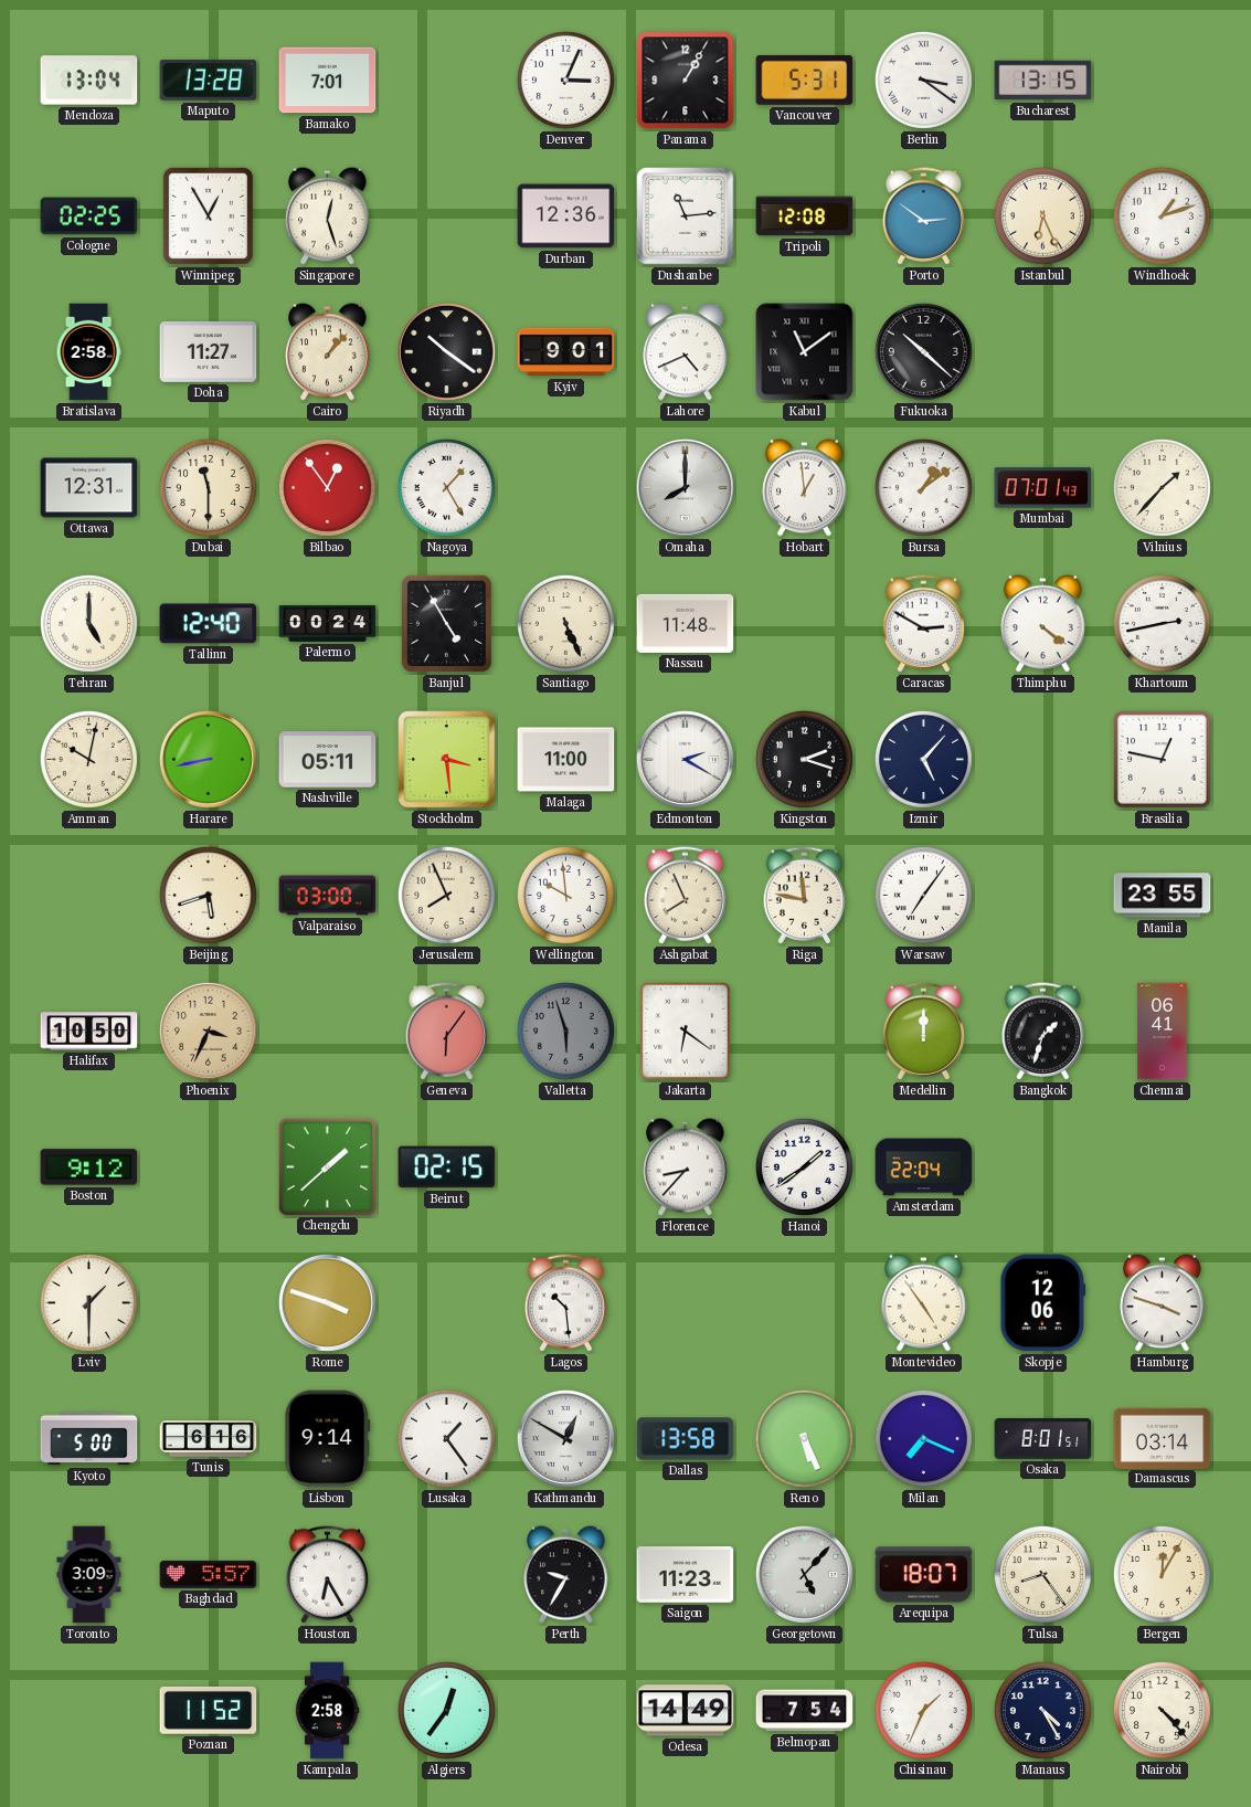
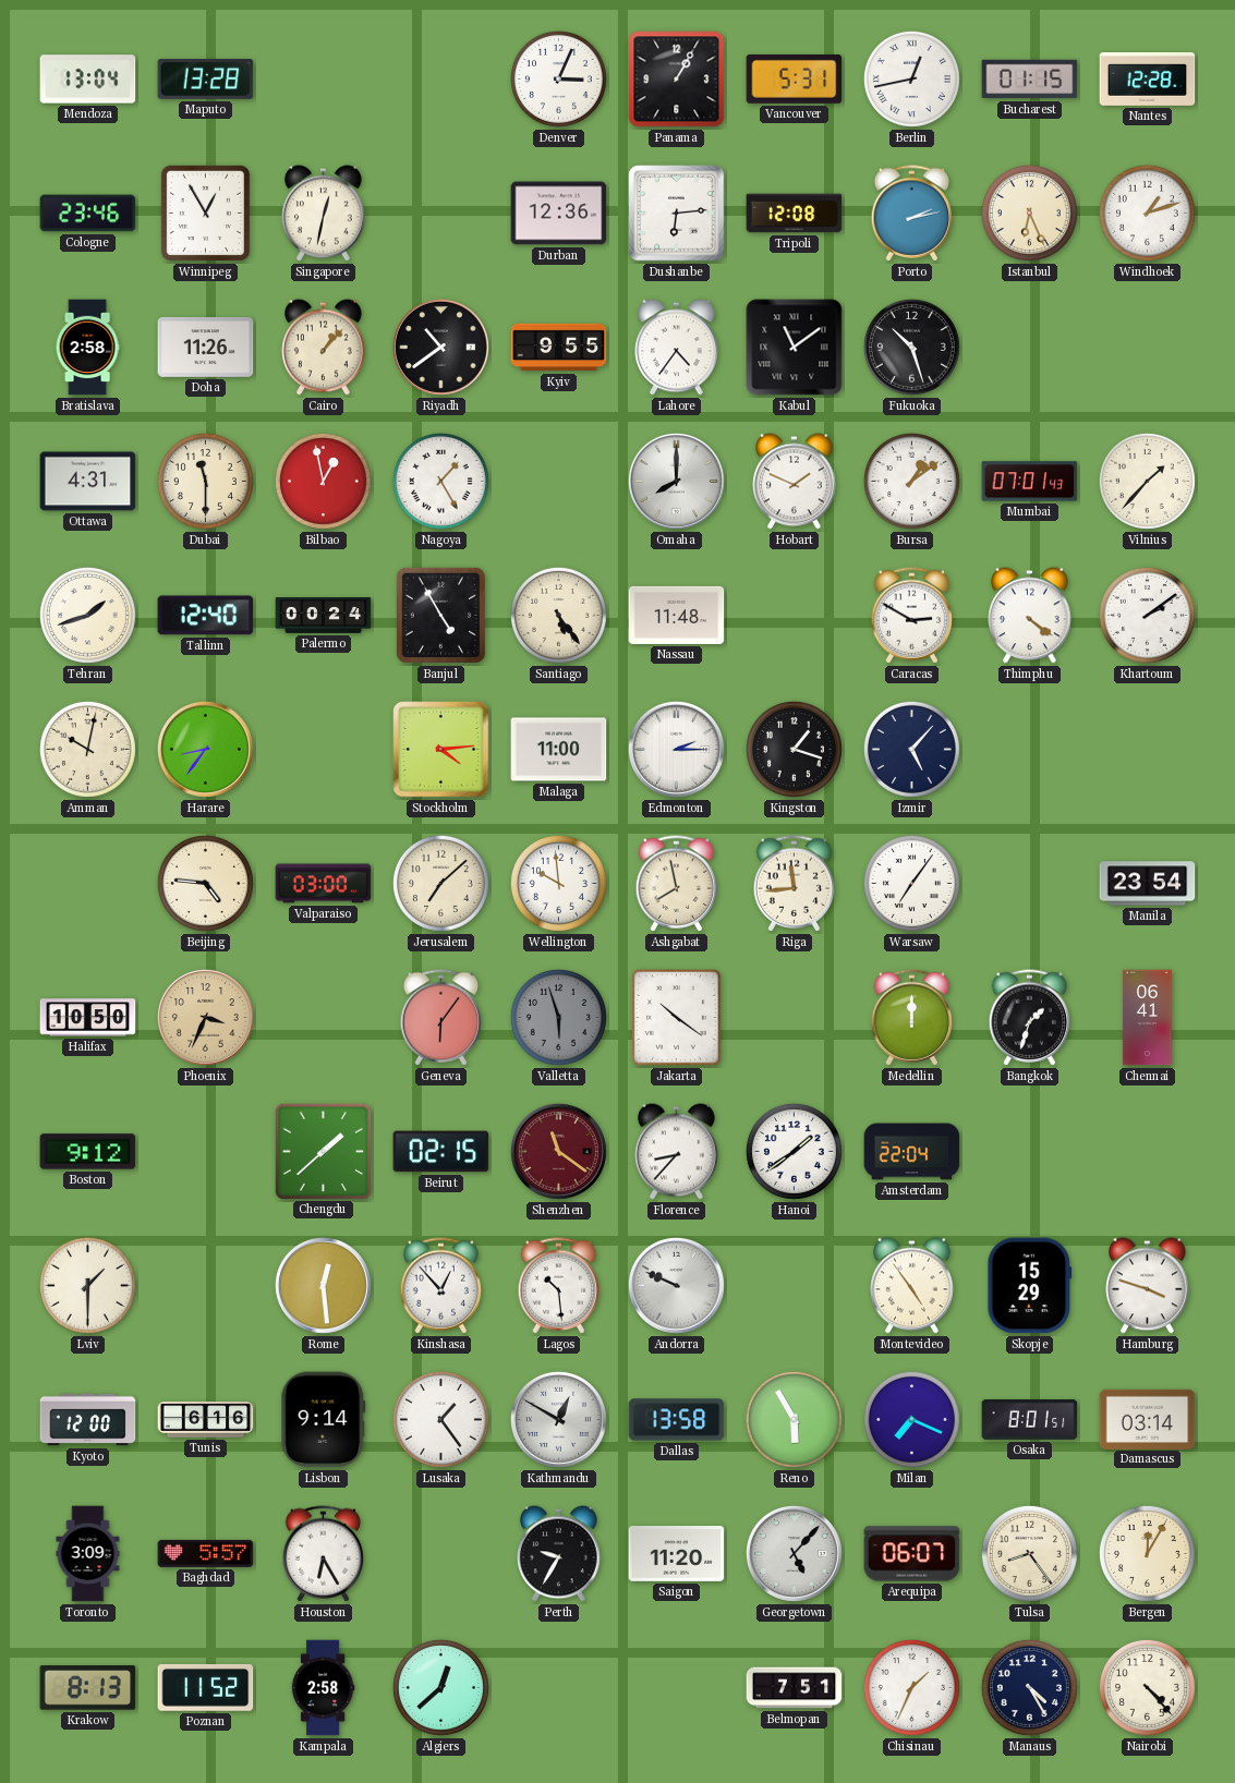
Bamako: 7:01 -> none
Berlin: 3:21 -> 12:43
Bucharest: 13:15 -> 01:15
Nantes: none -> 12:28
Cologne: 02:25 -> 23:46
Singapore: 12:27 -> 12:32
Dushanbe: 11:14 -> 6:14
Porto: 2:51 -> 2:13
Doha: 11:27 -> 11:26
Riyadh: 10:21 -> 10:39
Kyiv: 9:01 -> 9:55
Lahore: 4:41 -> 4:36
Fukuoka: 10:22 -> 10:27
Ottawa: 12:31 -> 4:31
Bilbao: 12:54 -> 12:58
Hobart: 12:59 -> 1:49
Tehran: 5:00 -> 1:42
Santiago: 5:26 -> 5:24
Khartoum: 2:43 -> 2:09
Harare: 8:43 -> 8:36
Nashville: 05:11 -> none
Stockholm: 3:29 -> 4:14
Edmonton: 2:20 -> 2:15
Kingston: 2:18 -> 1:18
Brasilia: 12:47 -> none
Beijing: 5:42 -> 4:46
Jerusalem: 7:56 -> 7:08
Ashgabat: 7:56 -> 7:58
Riga: 11:47 -> 11:44
Manila: 23:55 -> 23:54
Jakarta: 6:21 -> 10:21
Shenzhen: none -> 11:21
Rome: 3:48 -> 12:29
Kinshasa: none -> 12:53
Andorra: none -> 9:49
Skopje: 12:06 -> 15:29
Kyoto: 5:00 -> 12:00
Reno: 5:26 -> 5:55
Saigon: 11:23 -> 11:20
Arequipa: 18:07 -> 06:07
Krakow: none -> 8:13
Algiers: 12:36 -> 12:38
Odesa: 14:49 -> none
Belmopan: 7:54 -> 7:51
